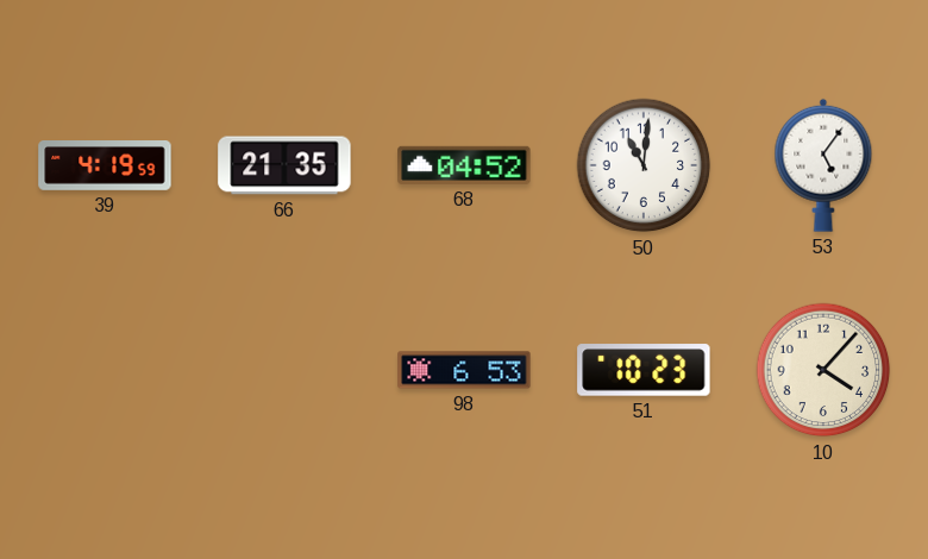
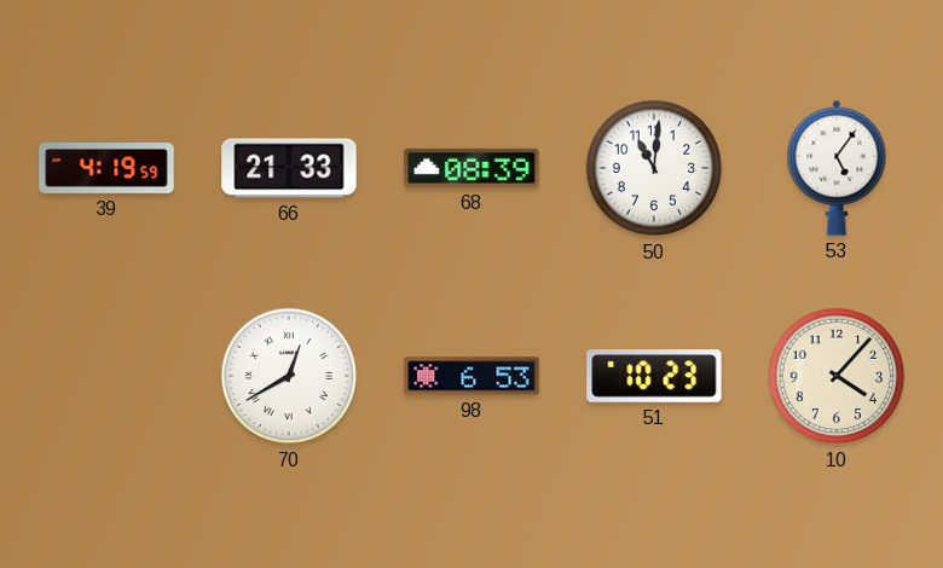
66: 21:35 -> 21:33
68: 04:52 -> 08:39
70: none -> 12:40
